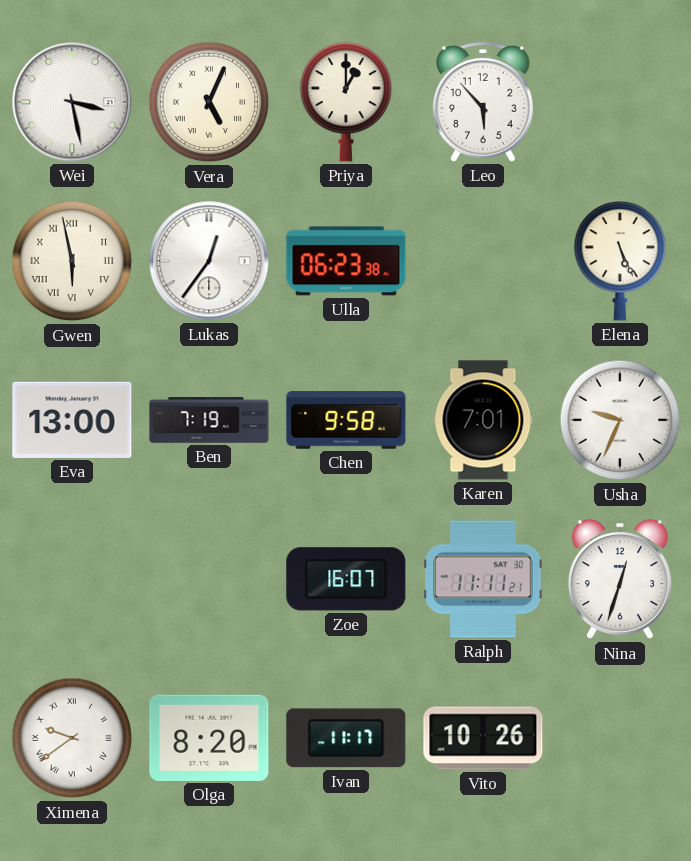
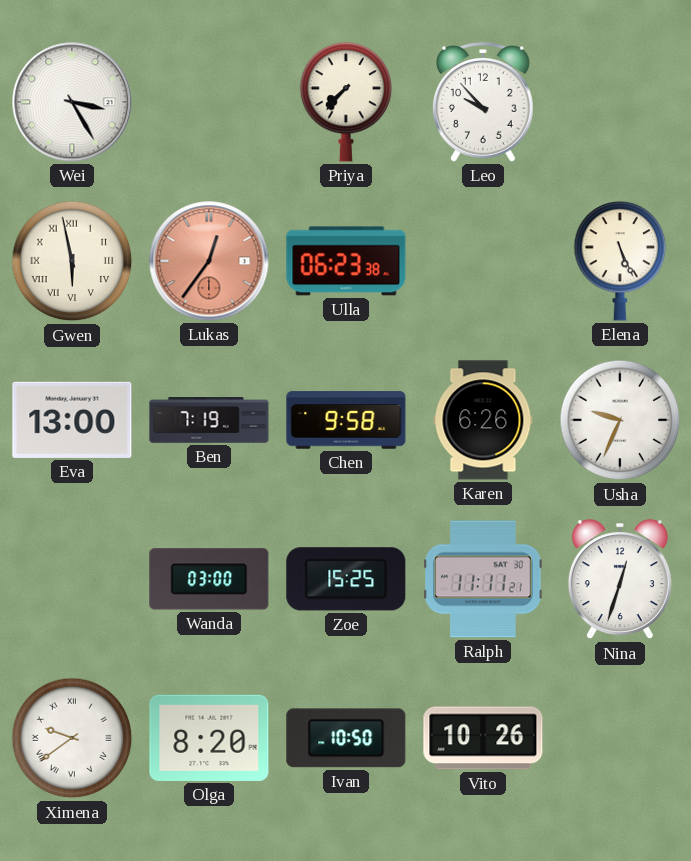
Wei: 3:28 -> 3:25
Vera: 5:04 -> none
Priya: 1:00 -> 7:37
Leo: 5:53 -> 9:53
Lukas dial: white -> salmon
Karen: 7:01 -> 6:26
Wanda: none -> 03:00
Zoe: 16:07 -> 15:25
Ivan: 11:17 -> 10:50
